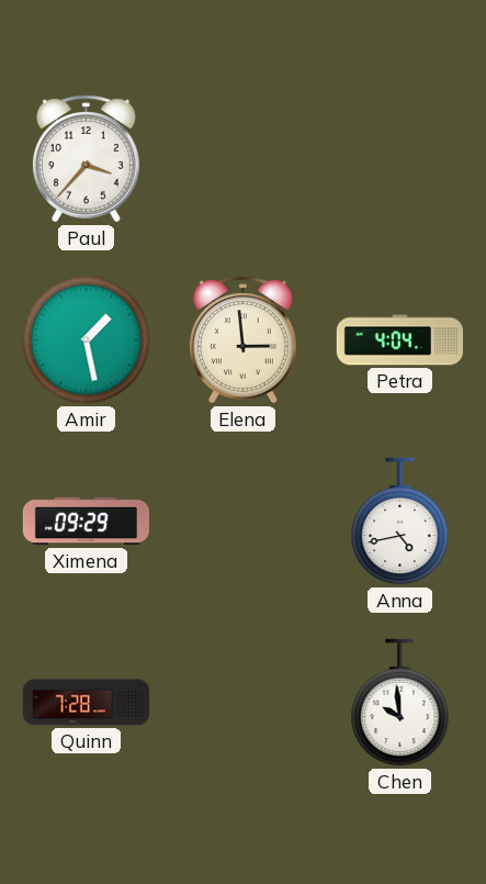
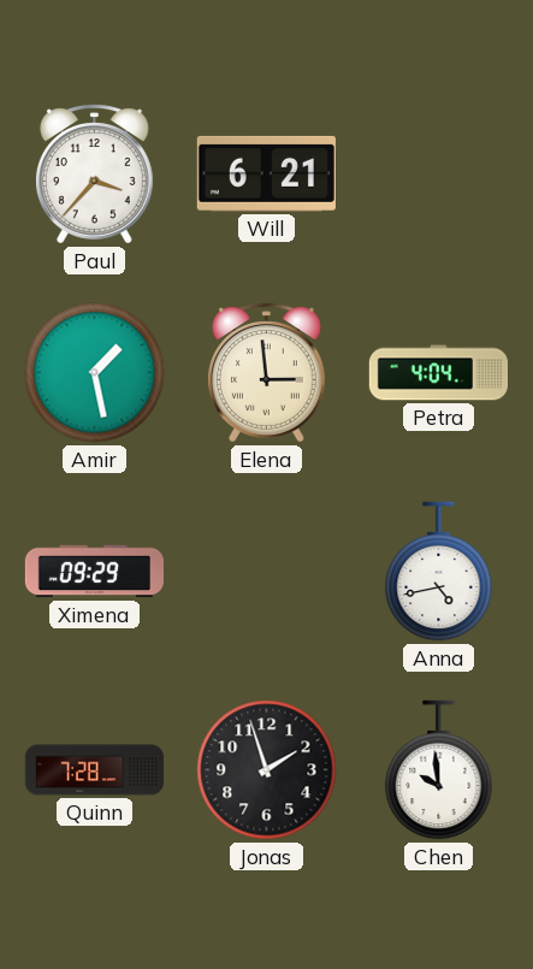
Will: none -> 6:21
Jonas: none -> 1:57
